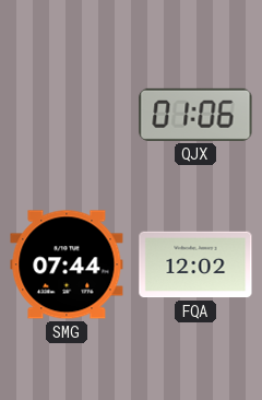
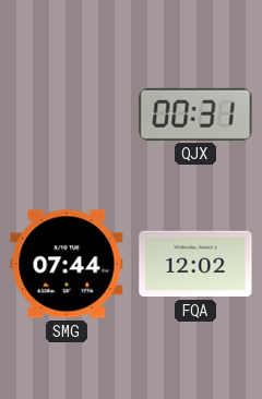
QJX: 01:06 -> 00:31
